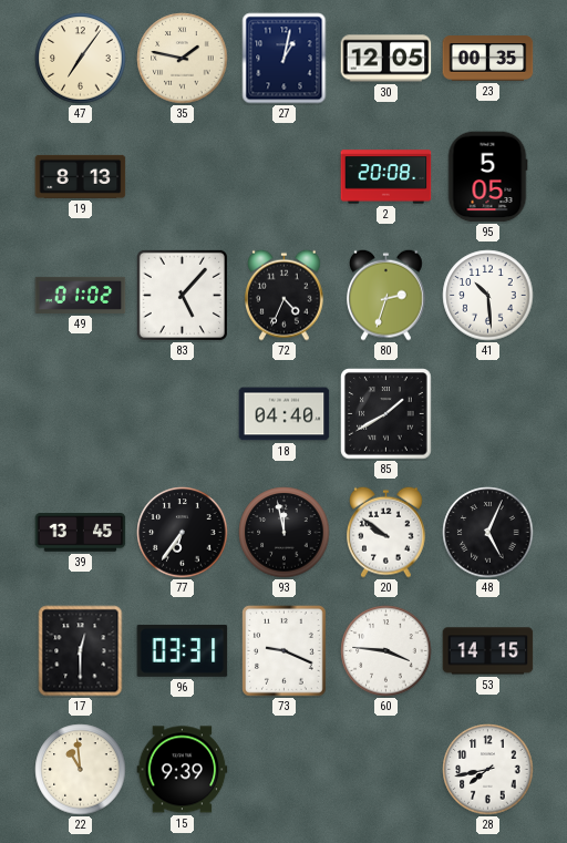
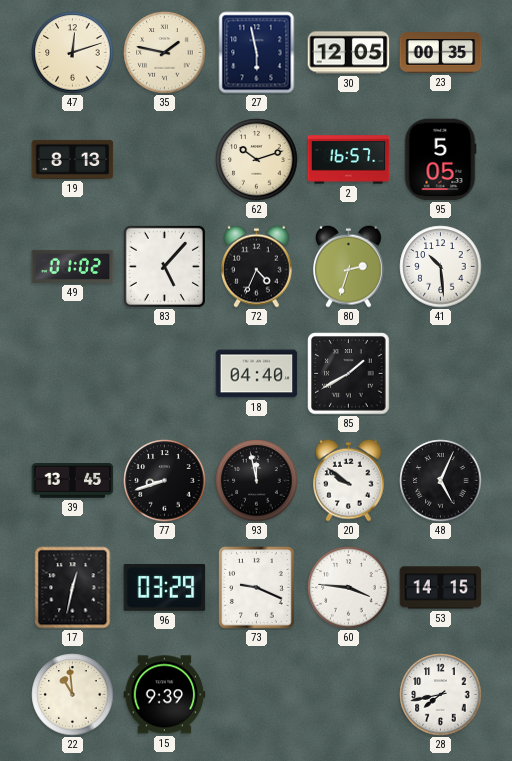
47: 7:06 -> 12:12
27: 1:02 -> 5:58
62: none -> 10:12
2: 20:08 -> 16:57
77: 6:36 -> 8:42
17: 12:30 -> 12:32
96: 03:31 -> 03:29
